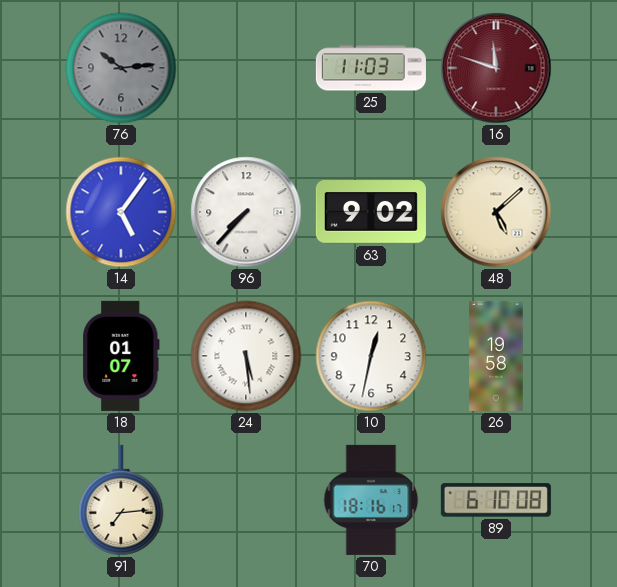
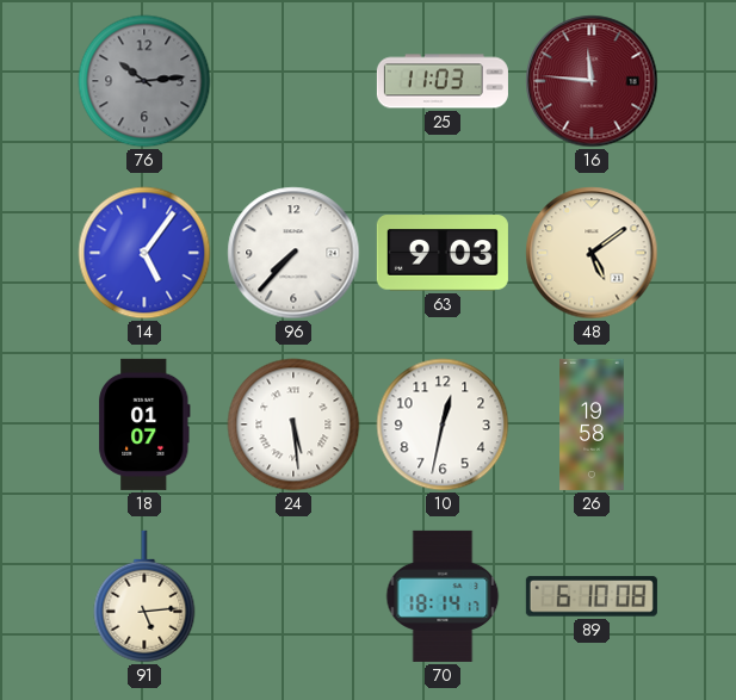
16: 11:48 -> 11:46
63: 9:02 -> 9:03
48: 5:08 -> 5:09
91: 7:14 -> 5:14
70: 18:16 -> 18:14
